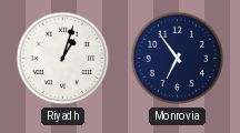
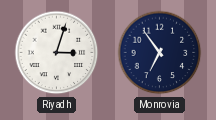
Riyadh: 1:03 -> 3:03
